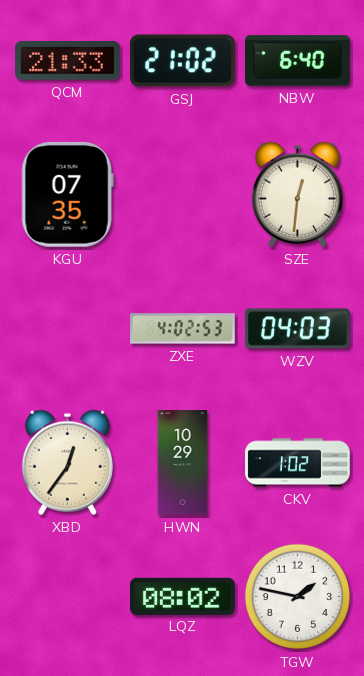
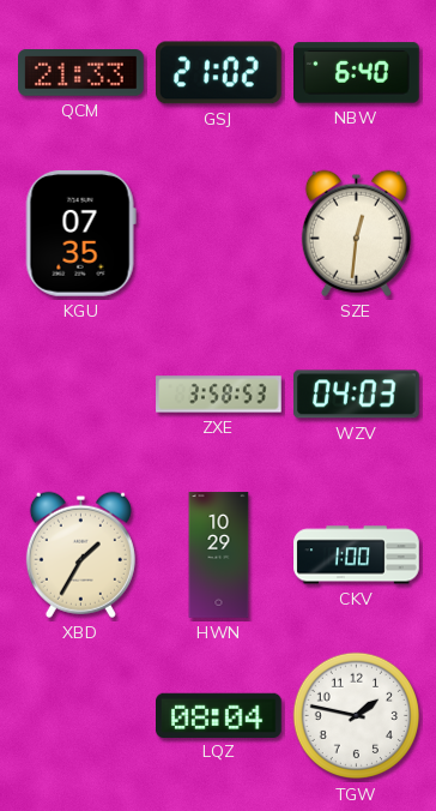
ZXE: 4:02 -> 3:58
XBD: 12:36 -> 1:35
CKV: 1:02 -> 1:00
LQZ: 08:02 -> 08:04
